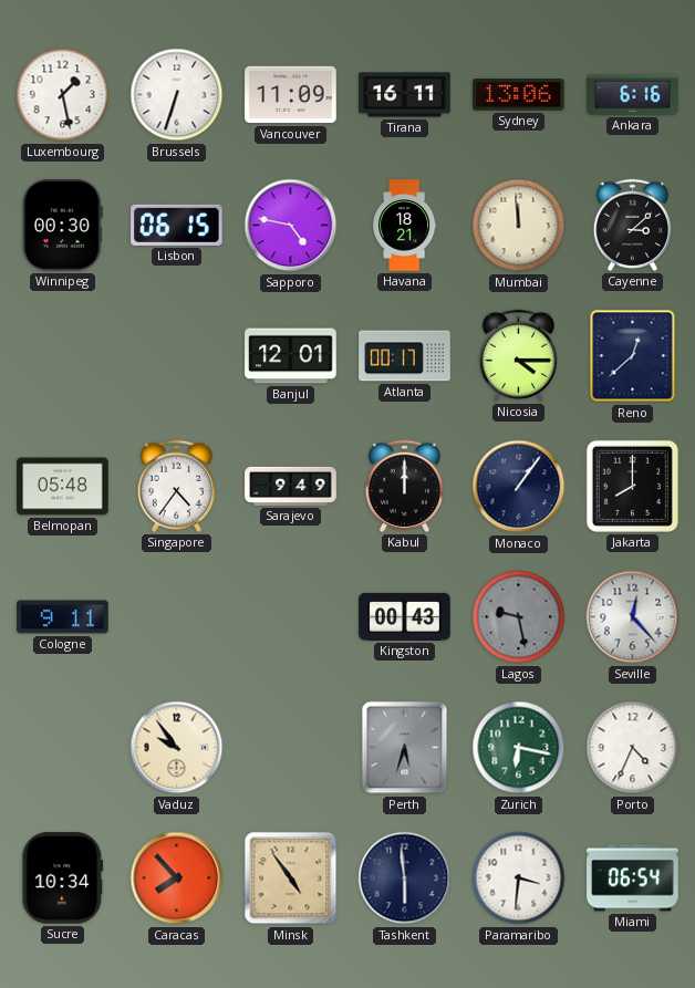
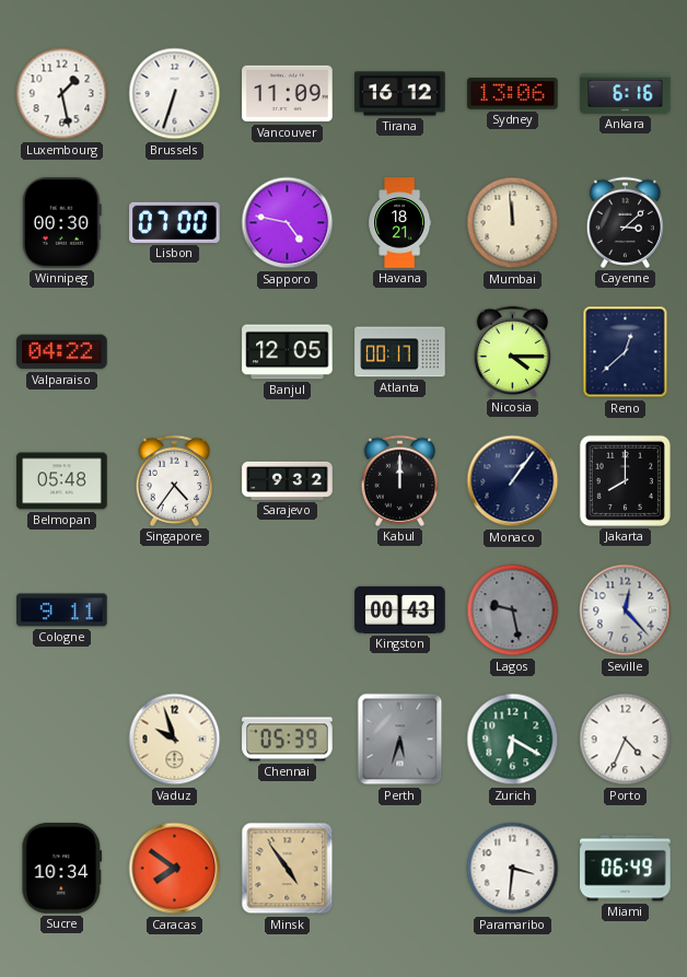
Tirana: 16:11 -> 16:12
Lisbon: 06:15 -> 07:00
Valparaiso: none -> 04:22
Banjul: 12:01 -> 12:05
Sarajevo: 9:49 -> 9:32
Vaduz: 9:54 -> 9:57
Chennai: none -> 05:39
Zurich: 6:17 -> 6:20
Caracas: 7:53 -> 7:51
Tashkent: 5:59 -> none
Miami: 06:54 -> 06:49
